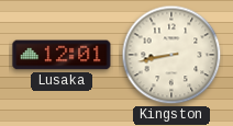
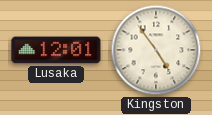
Kingston: 8:43 -> 4:54
